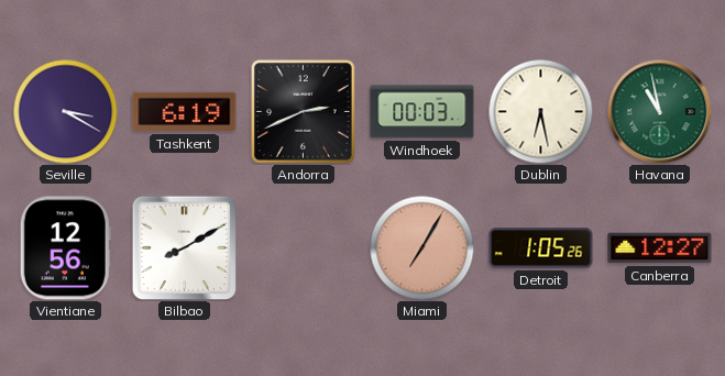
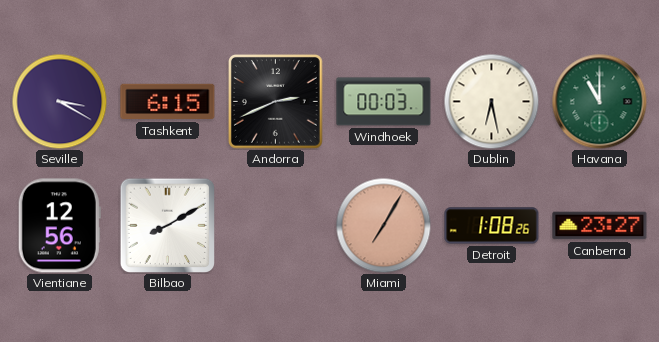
Tashkent: 6:19 -> 6:15
Havana: 10:58 -> 11:00
Detroit: 1:05 -> 1:08
Canberra: 12:27 -> 23:27
